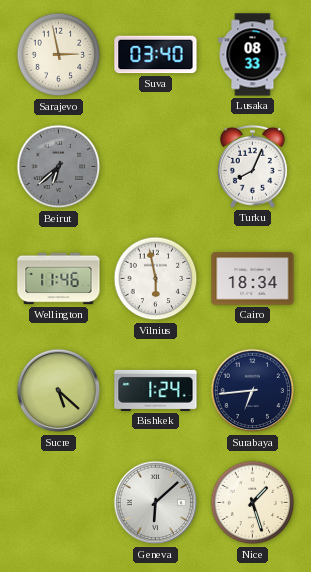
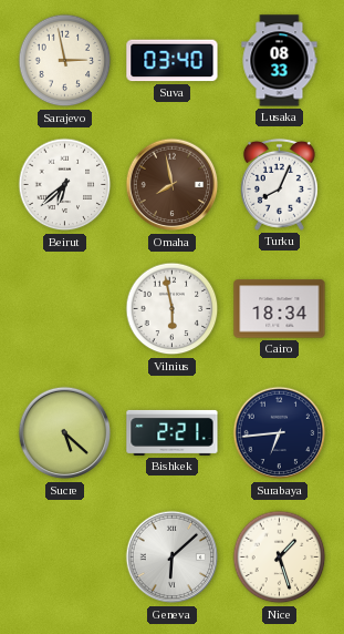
Beirut dial: grey -> white
Omaha: none -> 7:58
Wellington: 11:46 -> none
Bishkek: 1:24 -> 2:21
